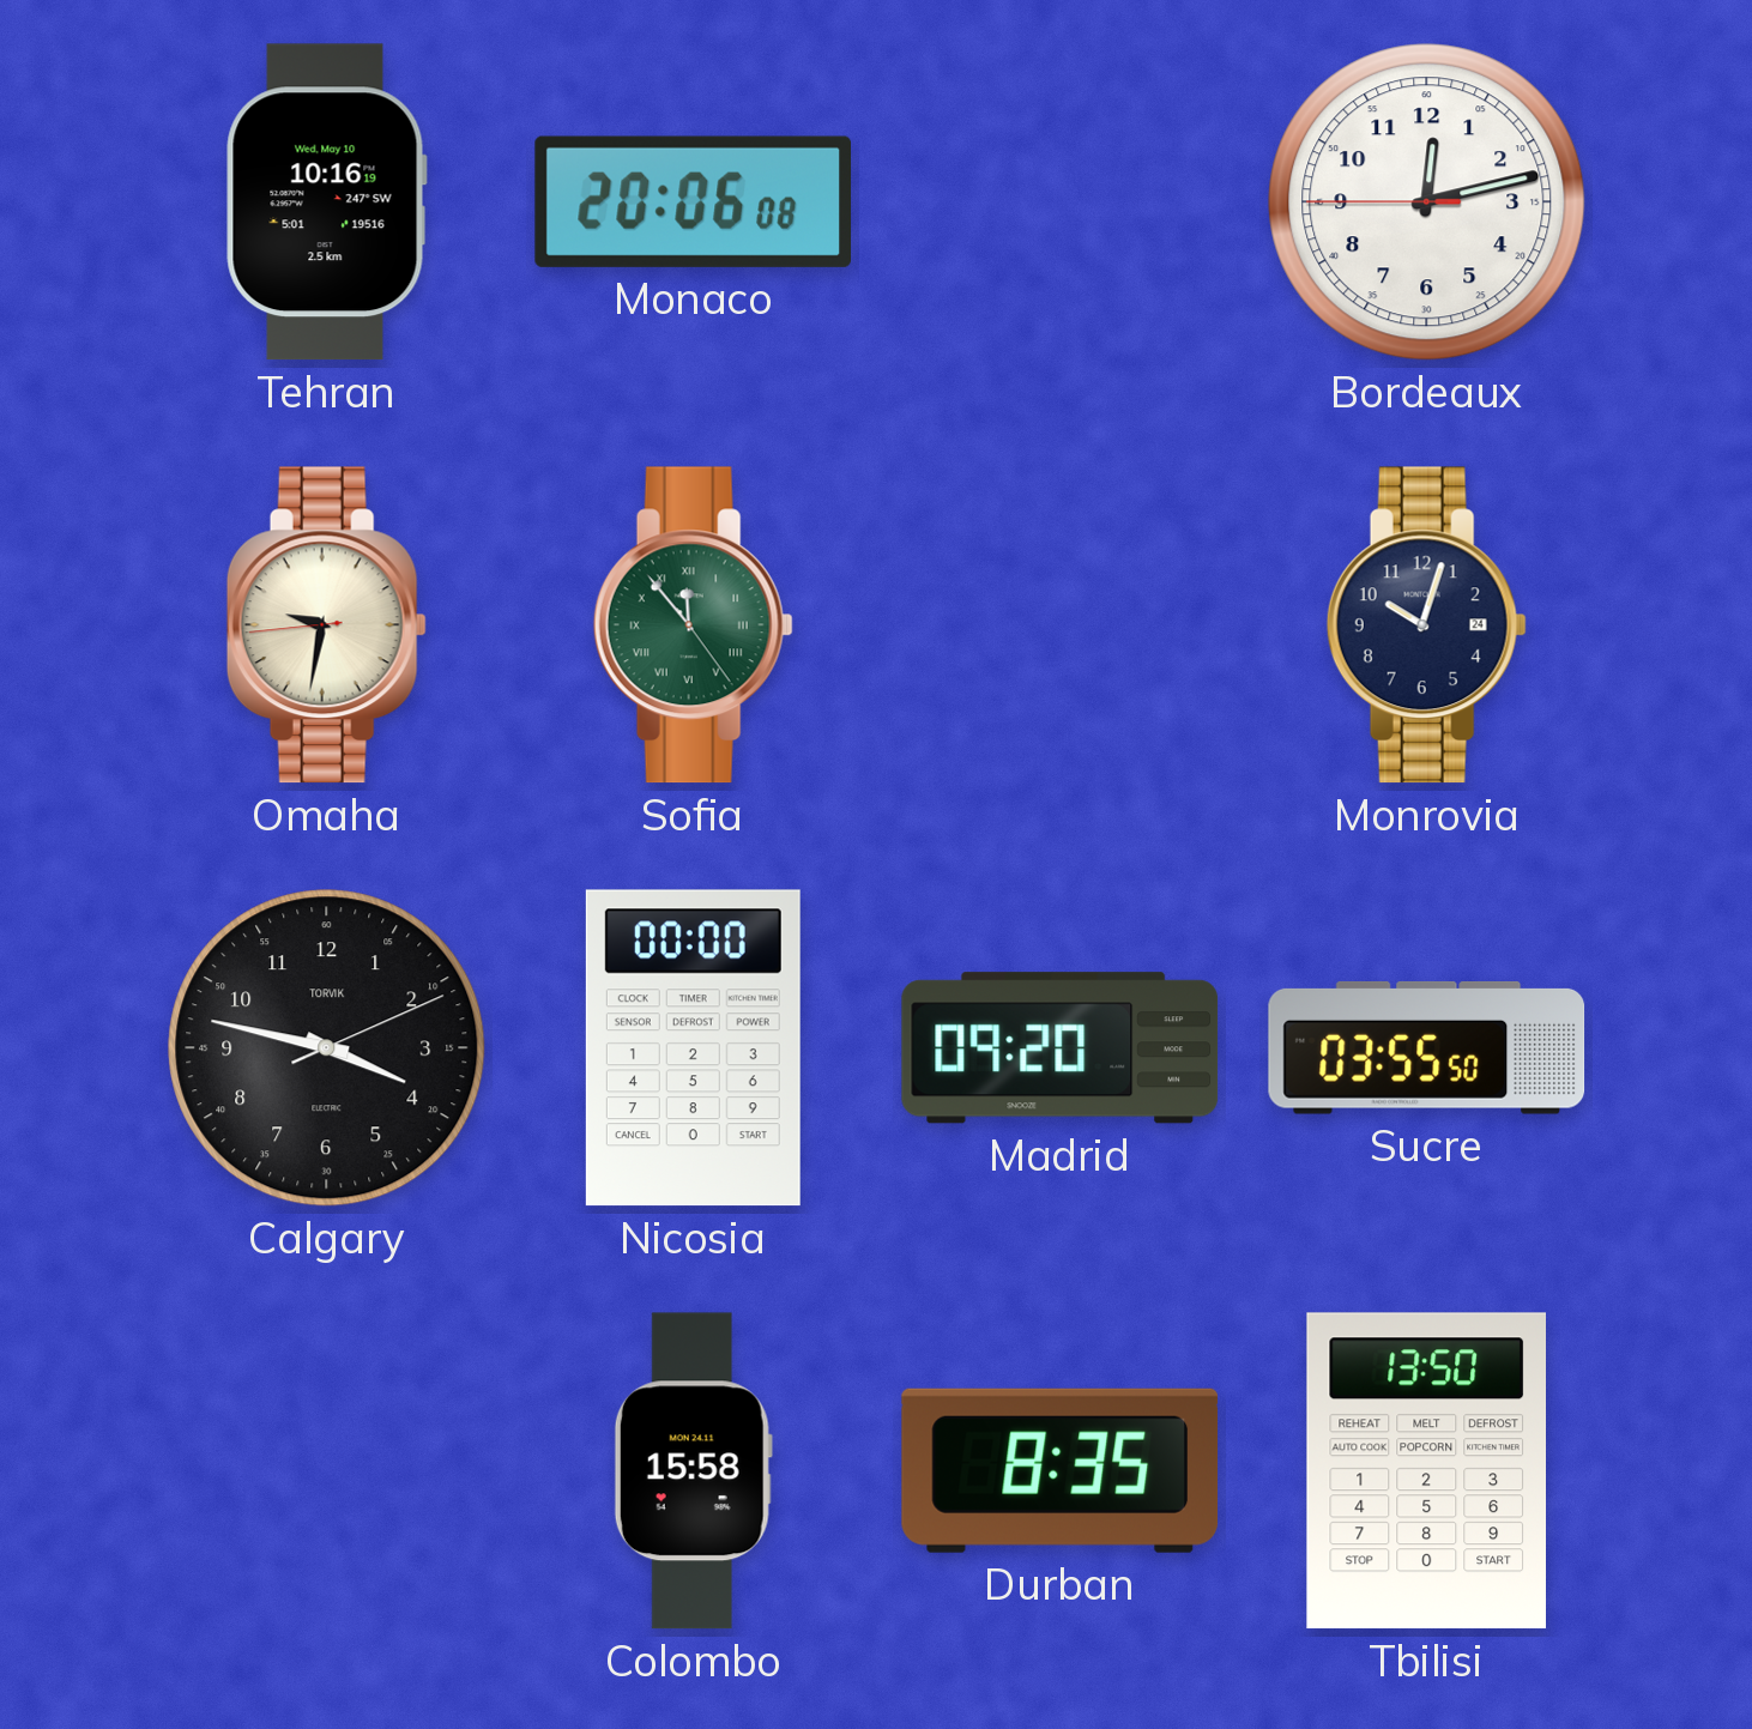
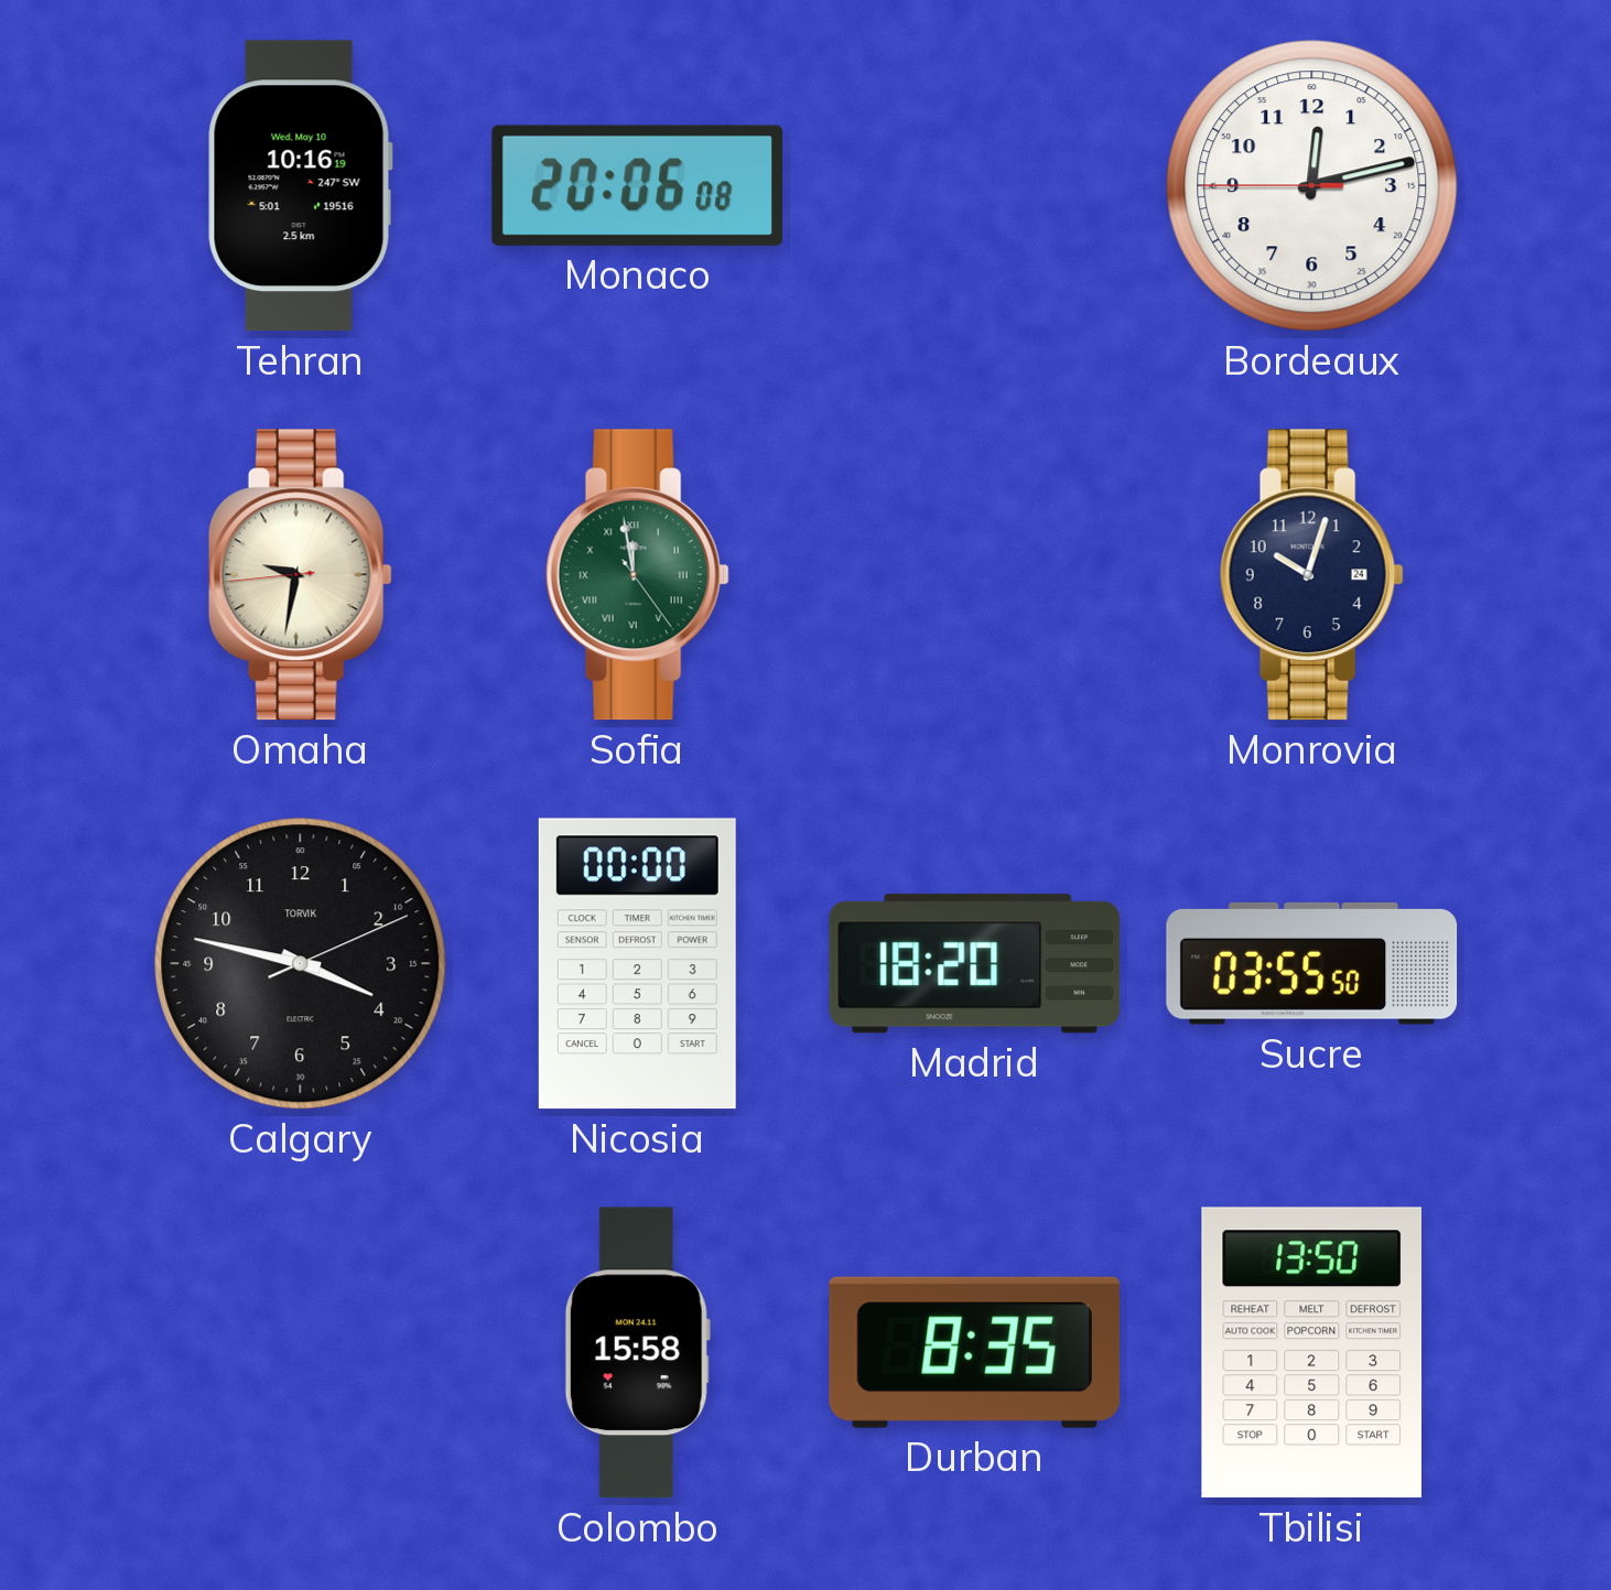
Sofia: 11:53 -> 11:58
Madrid: 09:20 -> 18:20
